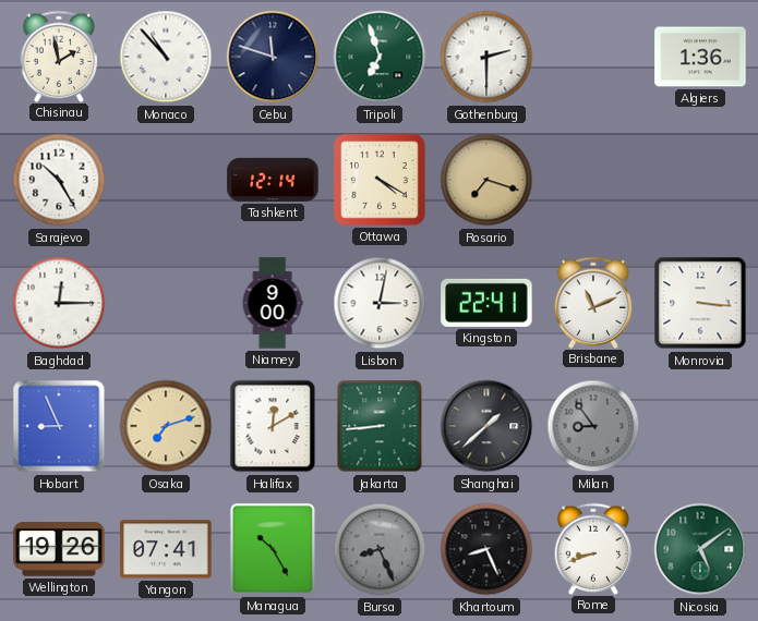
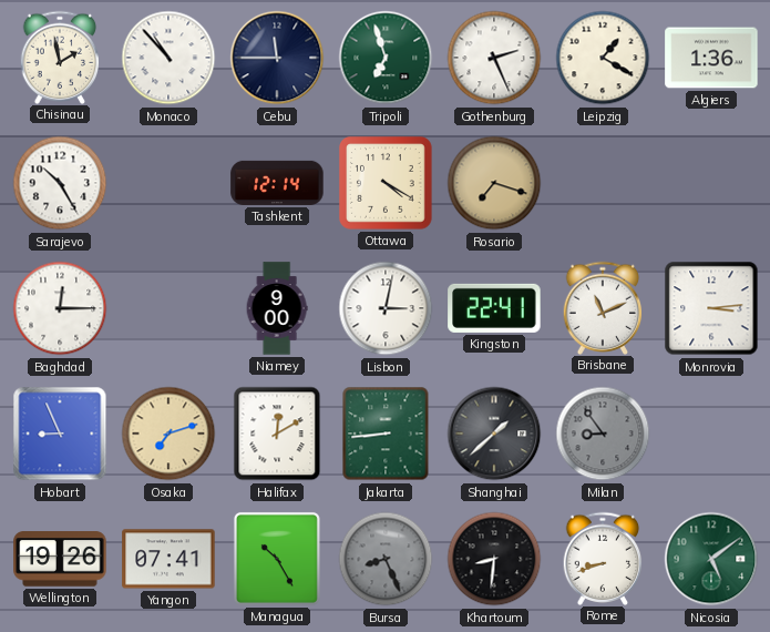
Cebu: 11:48 -> 11:45
Gothenburg: 2:30 -> 2:26
Leipzig: none -> 1:20
Monrovia: 3:16 -> 3:14
Khartoum: 8:26 -> 8:31
